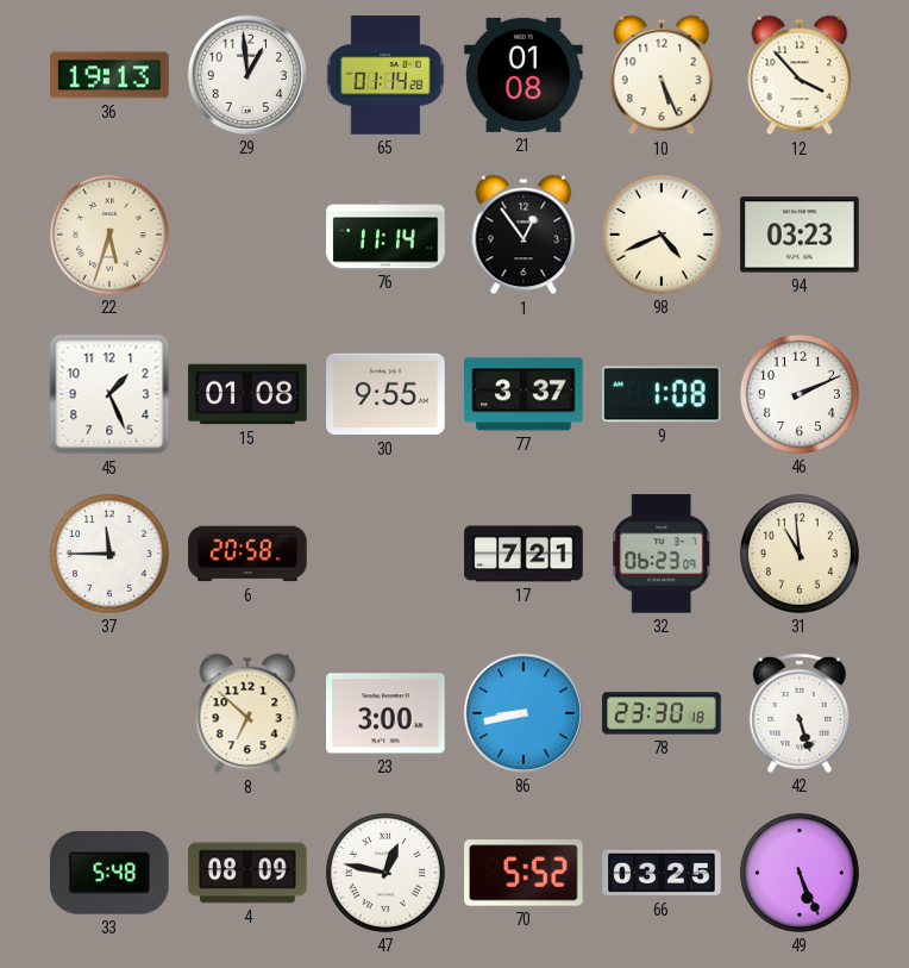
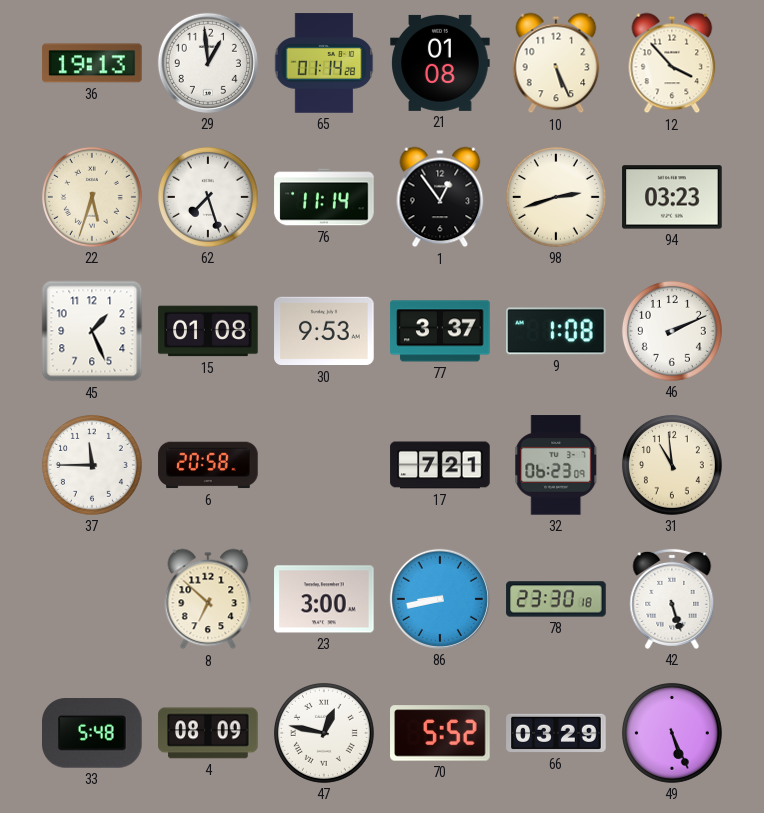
62: none -> 7:27
98: 4:41 -> 2:42
30: 9:55 -> 9:53
66: 03:25 -> 03:29
